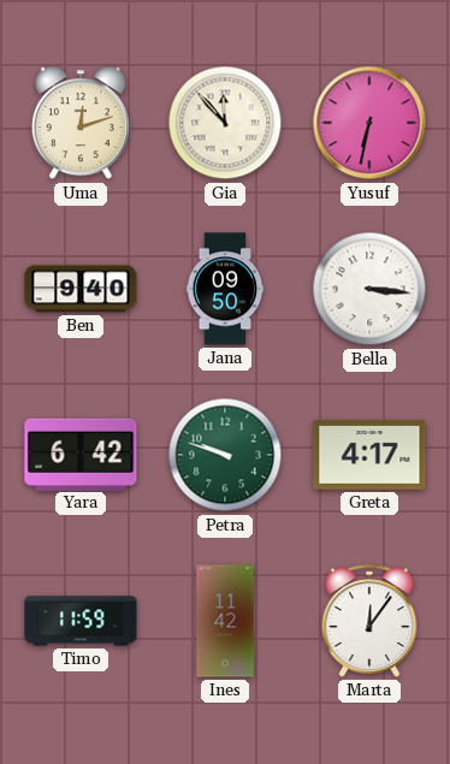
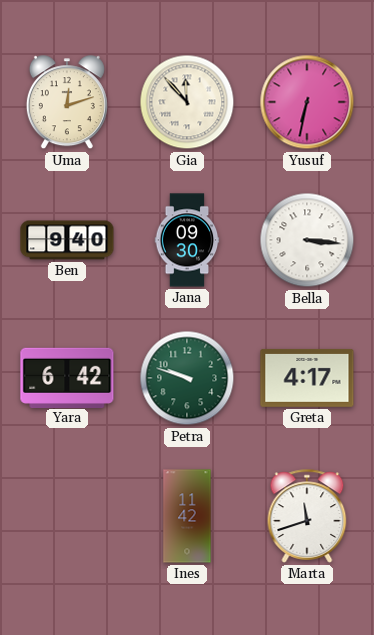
Jana: 09:50 -> 09:30
Timo: 11:59 -> none
Marta: 12:06 -> 11:42
